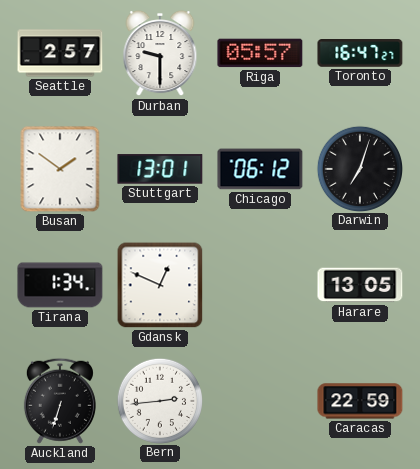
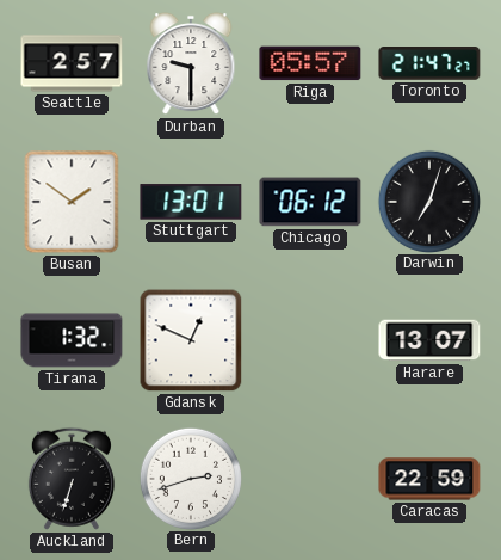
Toronto: 16:47 -> 21:47
Tirana: 1:34 -> 1:32
Harare: 13:05 -> 13:07
Bern: 2:44 -> 2:42
